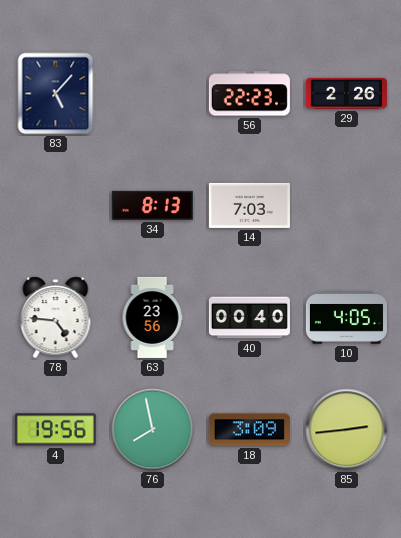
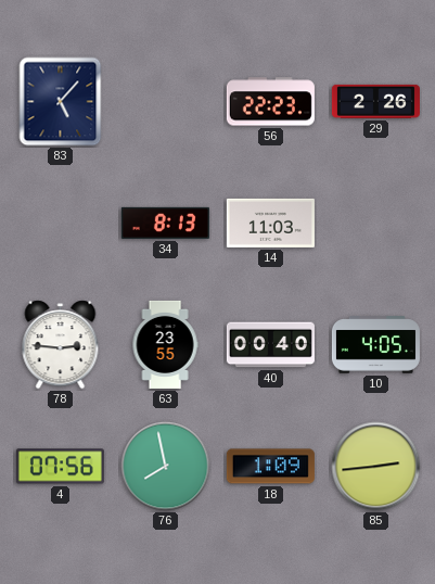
14: 7:03 -> 11:03
78: 4:46 -> 2:46
63: 23:56 -> 23:55
4: 19:56 -> 07:56
18: 3:09 -> 1:09
